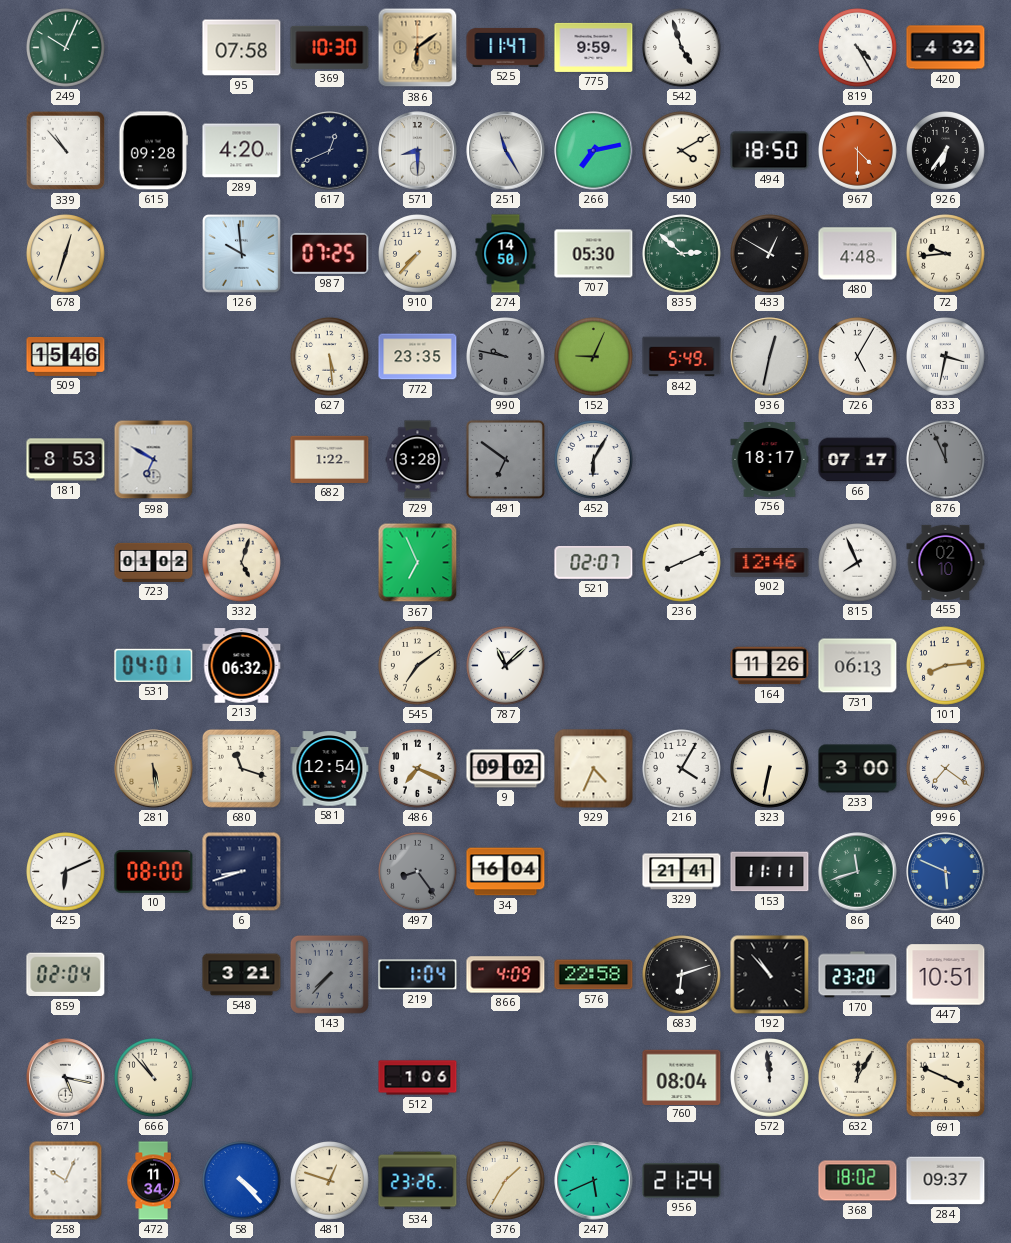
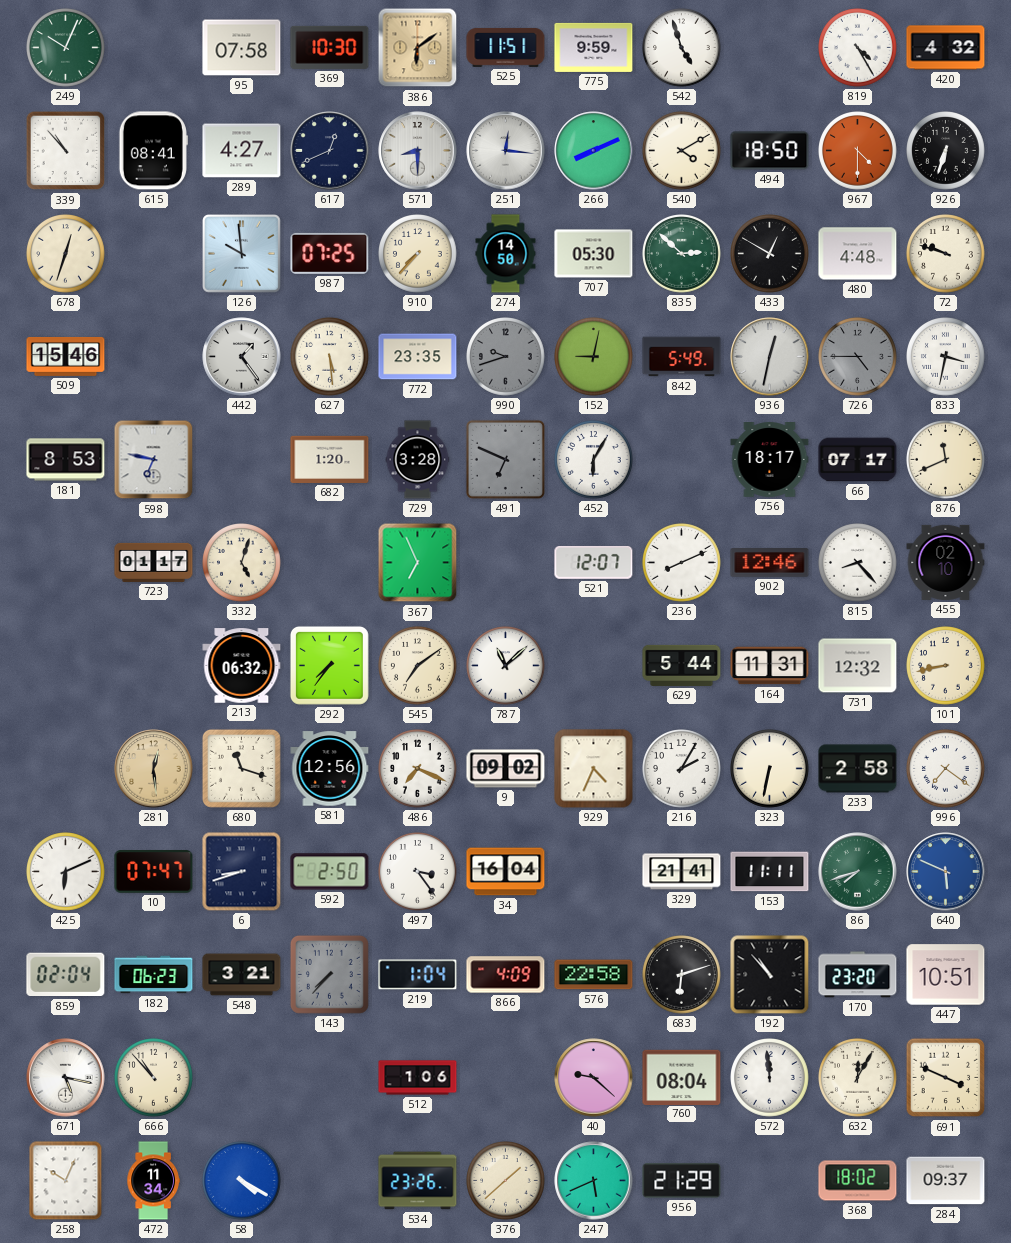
525: 11:47 -> 11:51
615: 09:28 -> 08:41
289: 4:20 -> 4:27
251: 11:25 -> 12:16
266: 7:13 -> 8:11
926: 6:36 -> 6:33
72: 9:44 -> 9:48
442: none -> 1:24
990: 9:47 -> 9:42
152: 9:04 -> 9:02
726: 5:05 -> 4:45
726 dial: white -> grey
598: 6:50 -> 6:47
682: 1:22 -> 1:20
491: 6:51 -> 6:49
876: 11:56 -> 11:41
876 dial: grey -> cream
723: 01:02 -> 01:17
521: 02:07 -> 12:07
815: 7:56 -> 8:23
531: 04:01 -> none
292: none -> 7:36
629: none -> 5:44
164: 11:26 -> 11:31
731: 06:13 -> 12:32
101: 8:14 -> 8:43
281: 5:29 -> 12:29
581: 12:54 -> 12:56
216: 4:05 -> 2:05
233: 3:00 -> 2:58
10: 08:00 -> 07:47
592: none -> 2:50
497: 8:24 -> 3:24
497 dial: grey -> white
86: 11:42 -> 7:42
182: none -> 06:23
40: none -> 9:22
58: 4:23 -> 4:20
481: 12:48 -> none
376: 1:35 -> 1:38
956: 21:24 -> 21:29
